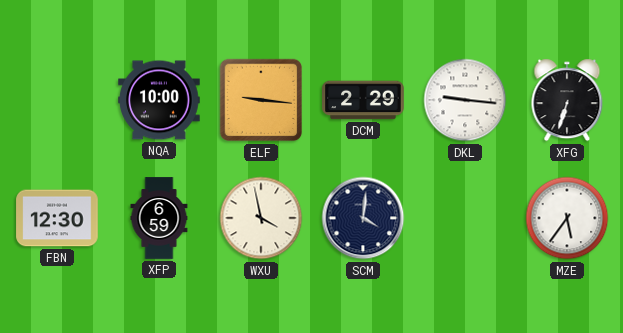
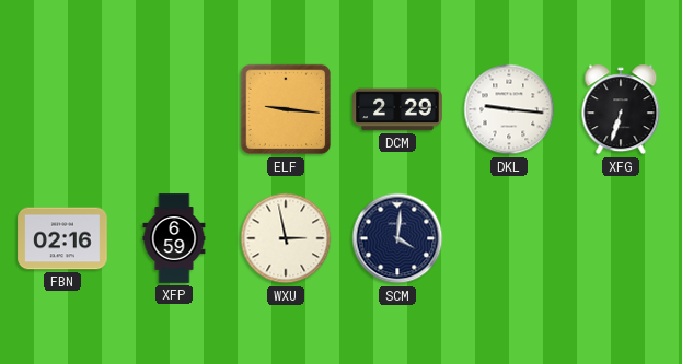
NQA: 10:00 -> none
FBN: 12:30 -> 02:16
WXU: 3:58 -> 2:58
MZE: 5:36 -> none
